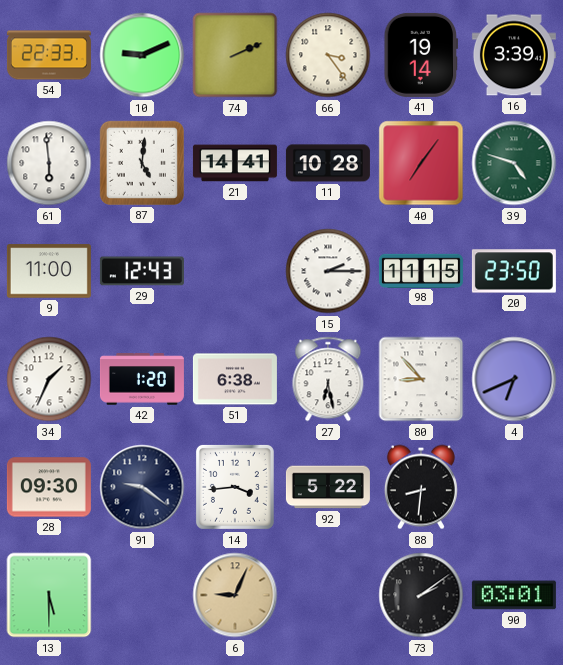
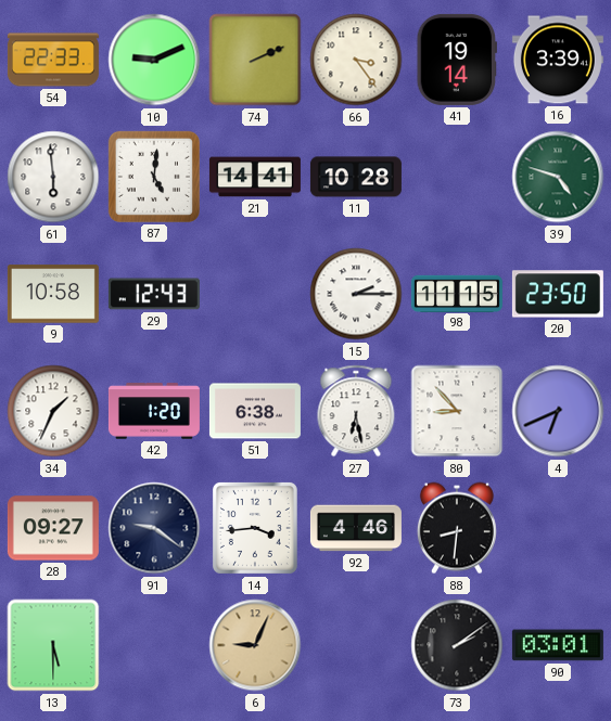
40: 7:06 -> none
9: 11:00 -> 10:58
28: 09:30 -> 09:27
92: 5:22 -> 4:46
